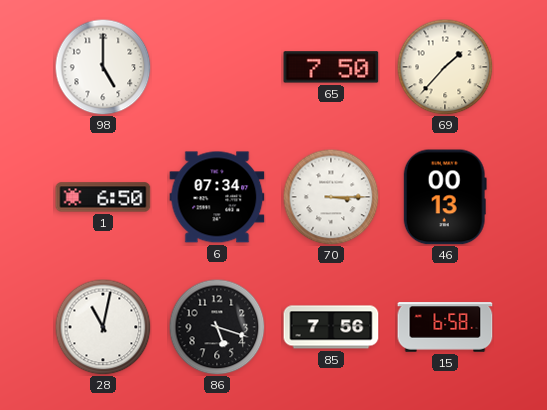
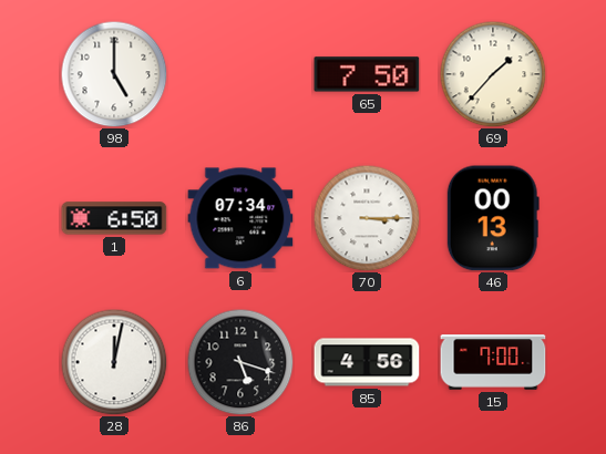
28: 11:02 -> 12:02
85: 7:56 -> 4:56
15: 6:58 -> 7:00
